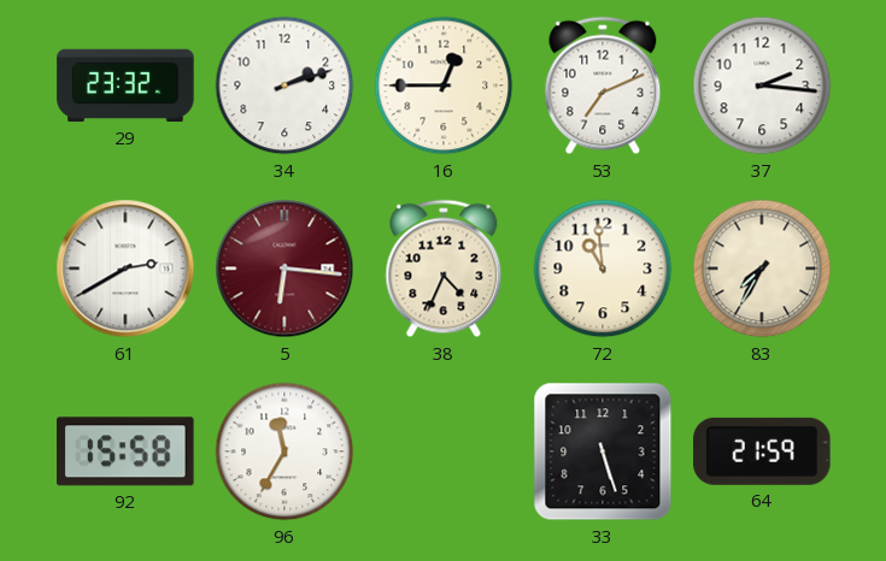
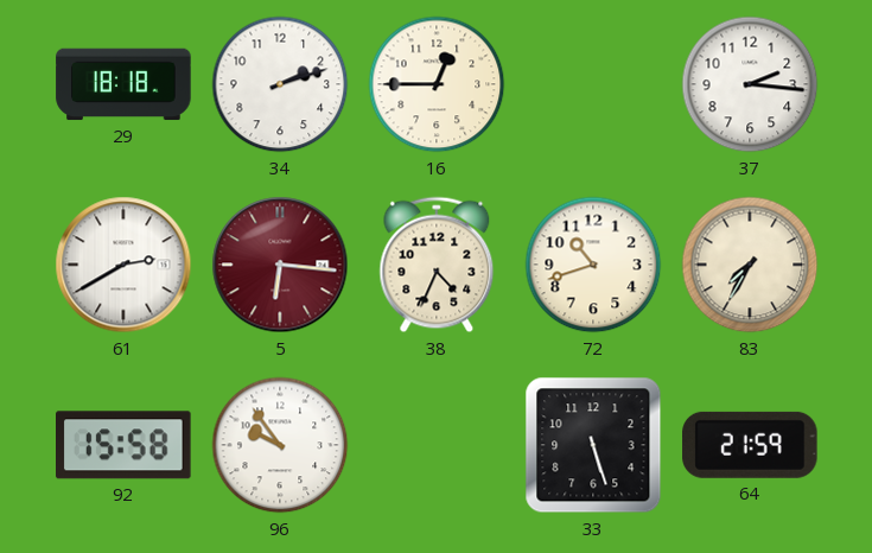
29: 23:32 -> 18:18
53: 7:11 -> none
72: 10:59 -> 10:42
96: 11:35 -> 9:54
